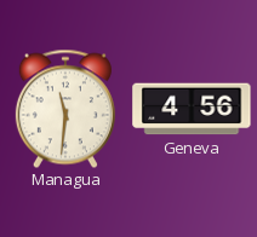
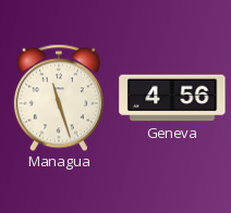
Managua: 11:31 -> 11:27
